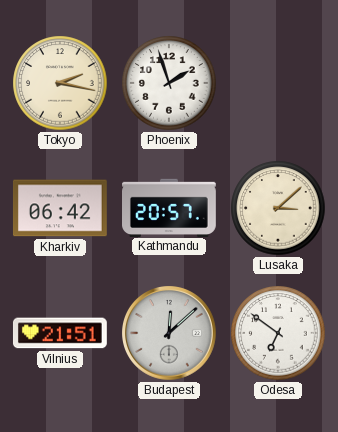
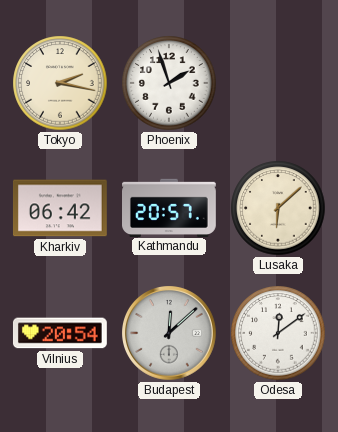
Lusaka: 3:08 -> 6:08
Vilnius: 21:51 -> 20:54
Odesa: 6:51 -> 12:09
